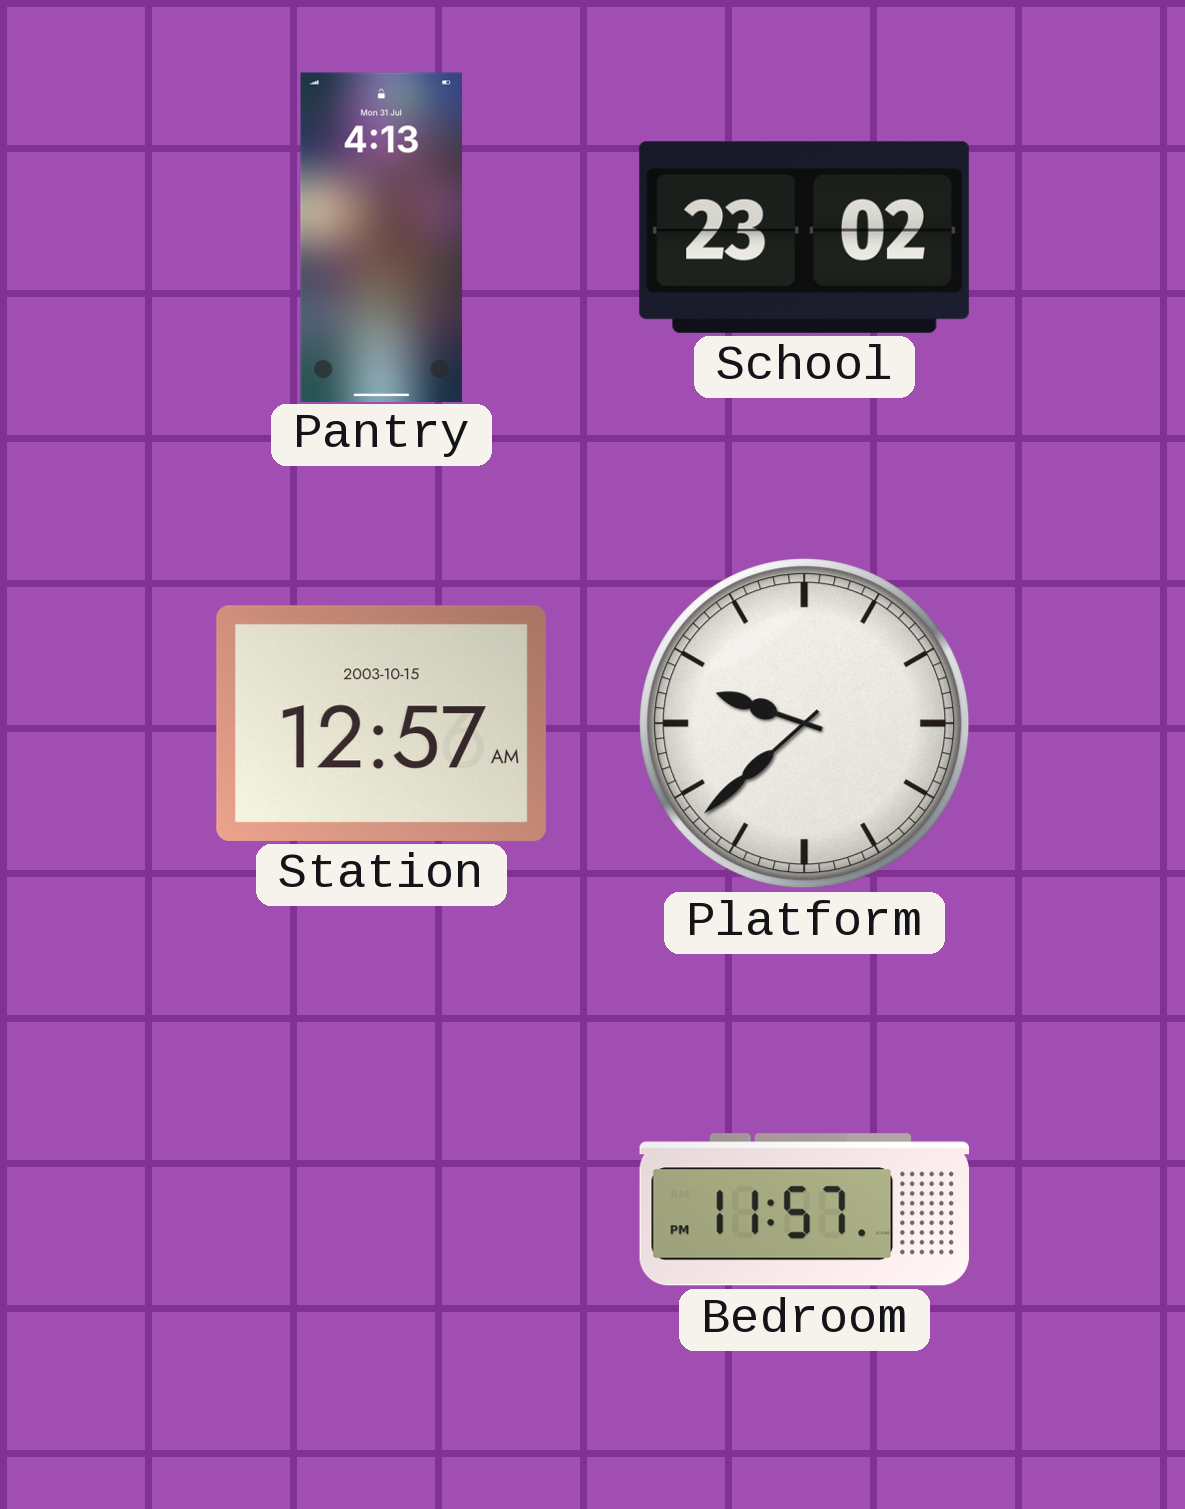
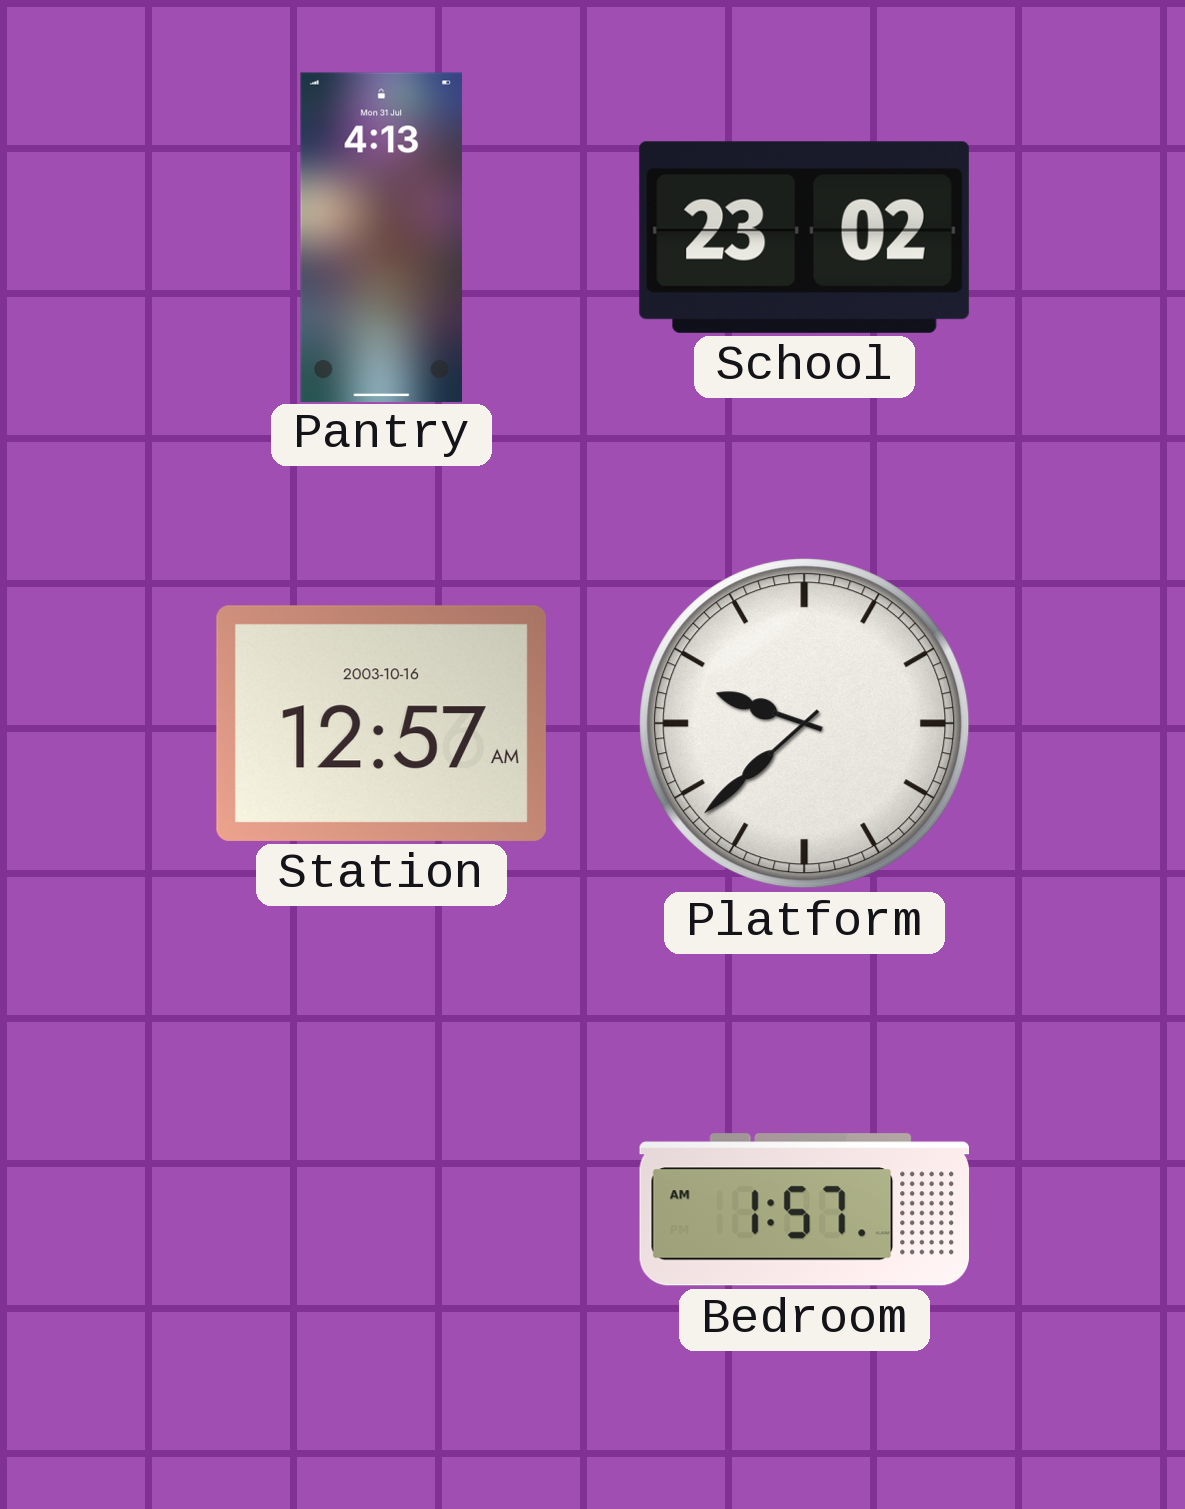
Station date: 2003-10-15 -> 2003-10-16
Bedroom: 11:57 -> 1:57
